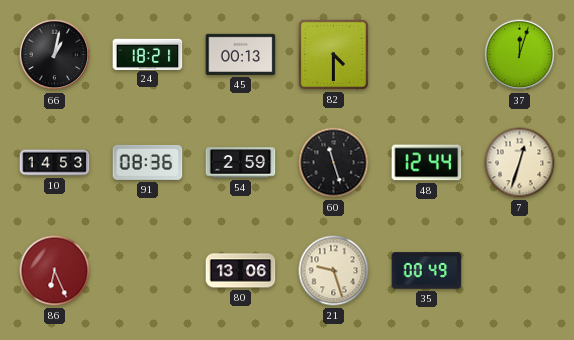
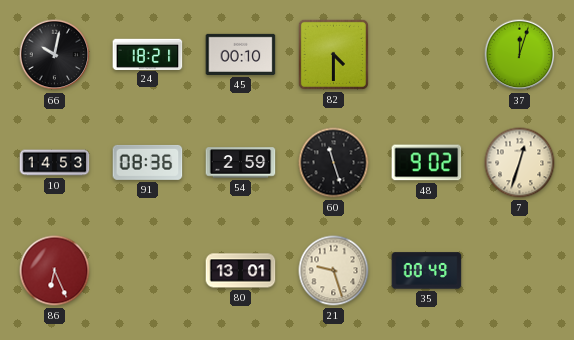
66: 1:02 -> 10:02
45: 00:13 -> 00:10
48: 12:44 -> 9:02
80: 13:06 -> 13:01
